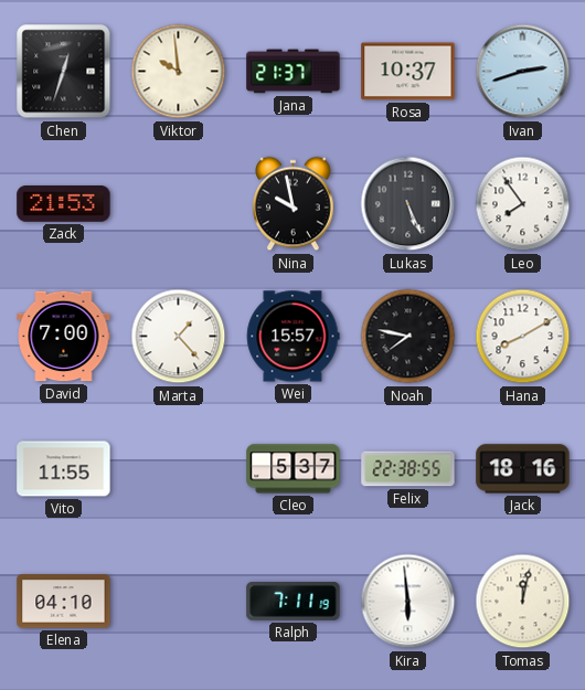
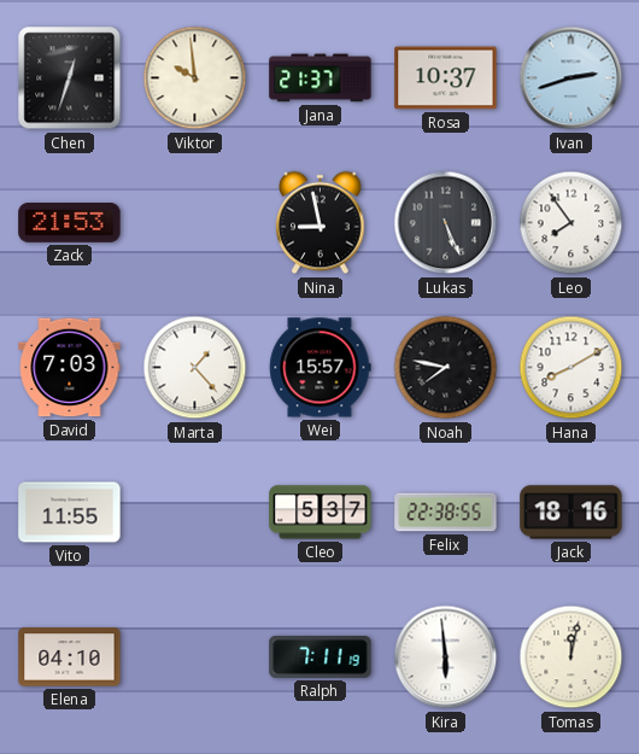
Nina: 9:58 -> 8:58
David: 7:00 -> 7:03
